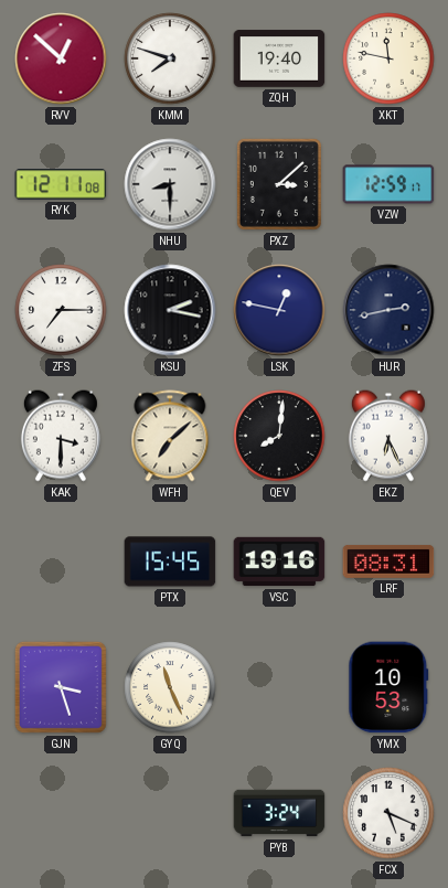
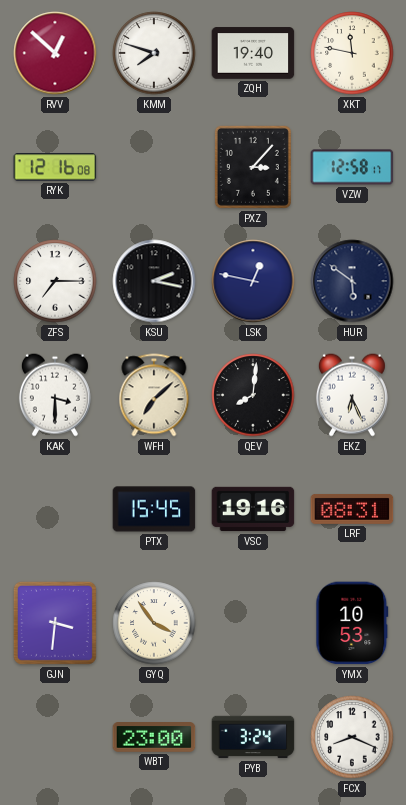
RYK: 12:11 -> 12:16
NHU: 8:30 -> none
PXZ: 3:08 -> 3:07
VZW: 12:59 -> 12:58
HUR: 2:43 -> 5:51
GJN: 3:27 -> 3:31
GYQ: 11:26 -> 3:54
WBT: none -> 23:00
FCX: 5:19 -> 8:19
